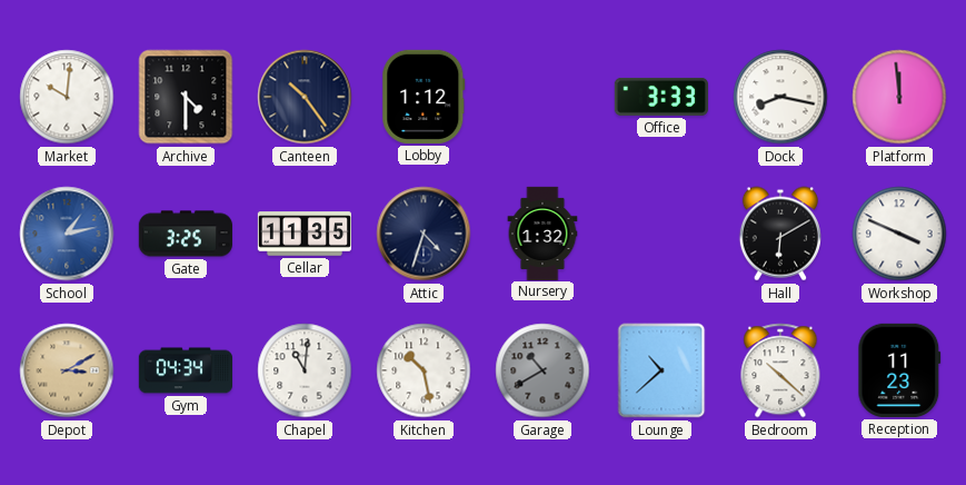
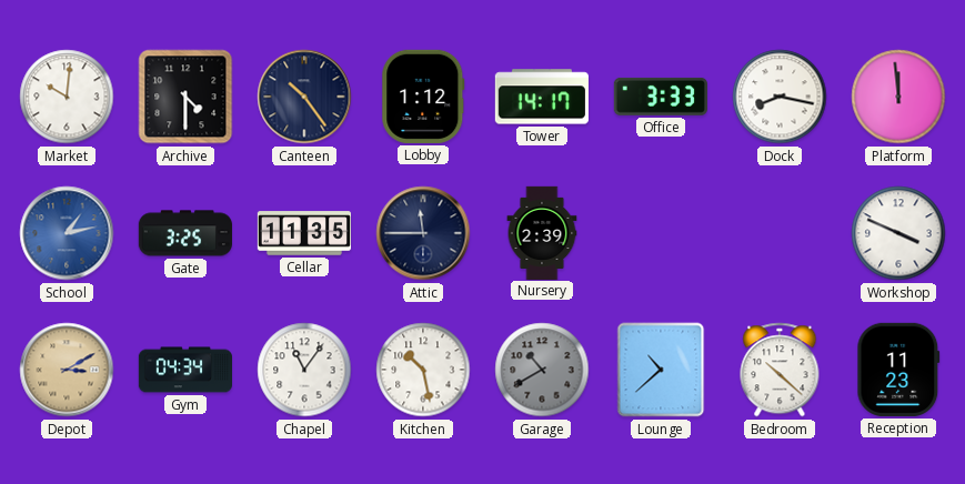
Tower: none -> 14:17
Attic: 4:33 -> 11:45
Nursery: 1:32 -> 2:39
Hall: 6:10 -> none
Chapel: 11:01 -> 11:06
